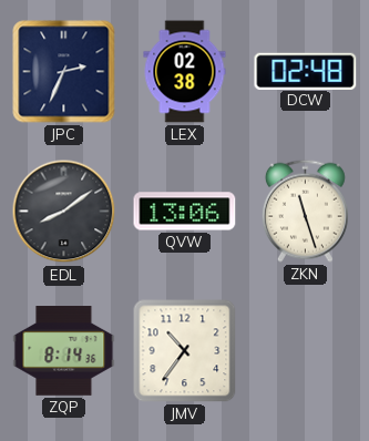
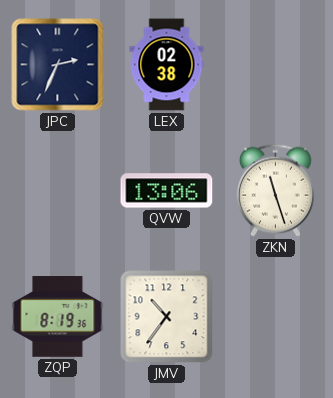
DCW: 02:48 -> none
EDL: 8:09 -> none
ZQP: 8:14 -> 8:19
